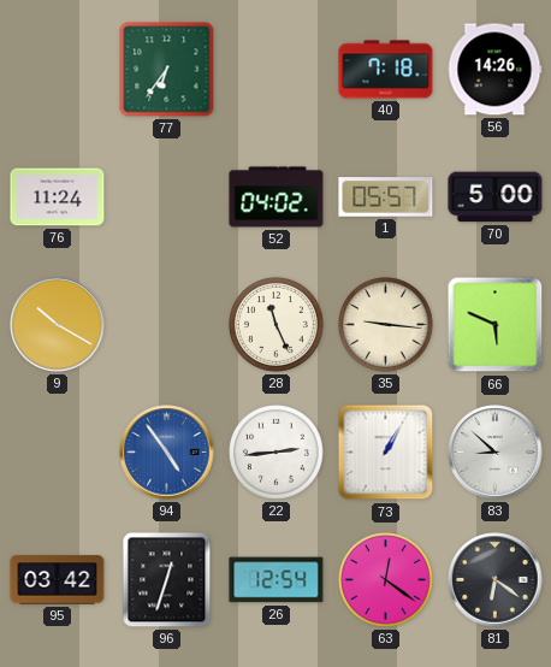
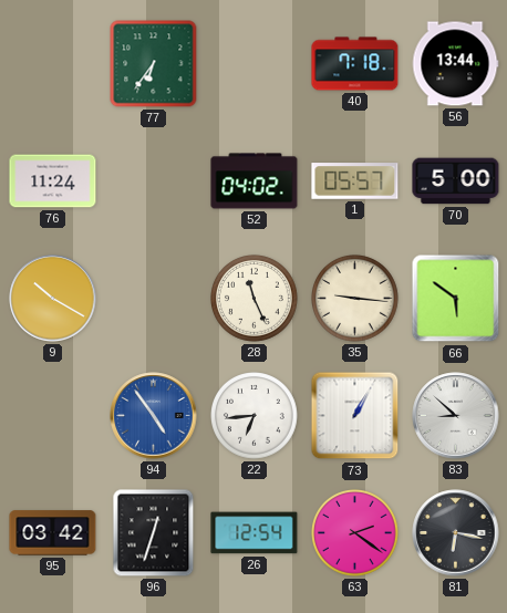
56: 14:26 -> 13:44
66: 5:49 -> 5:51
22: 2:44 -> 6:44
63: 12:21 -> 2:21
81: 6:21 -> 6:17
